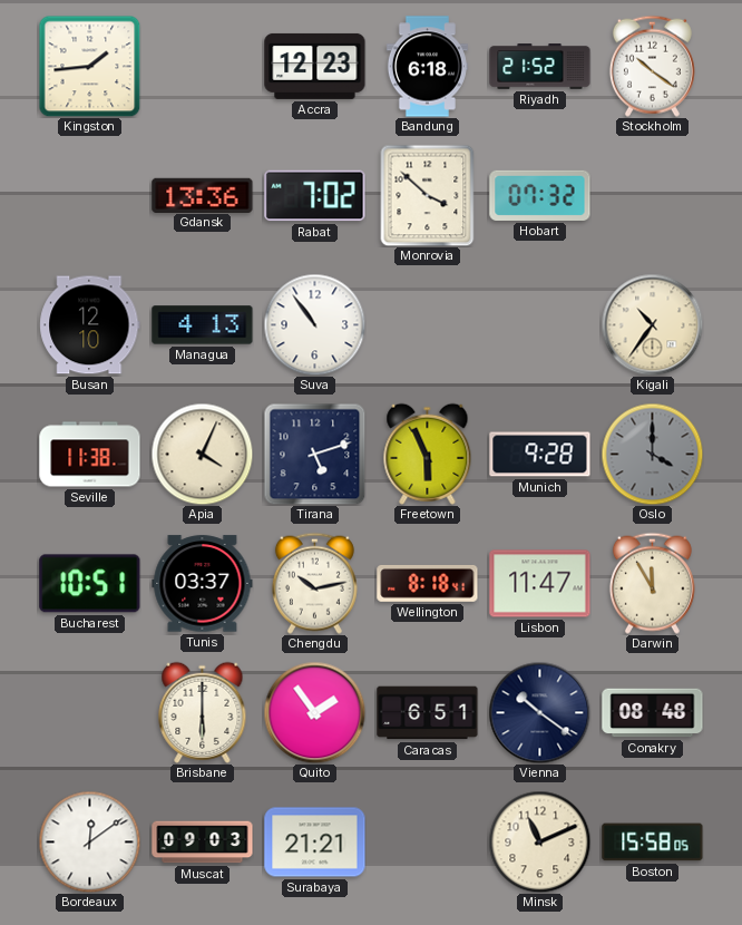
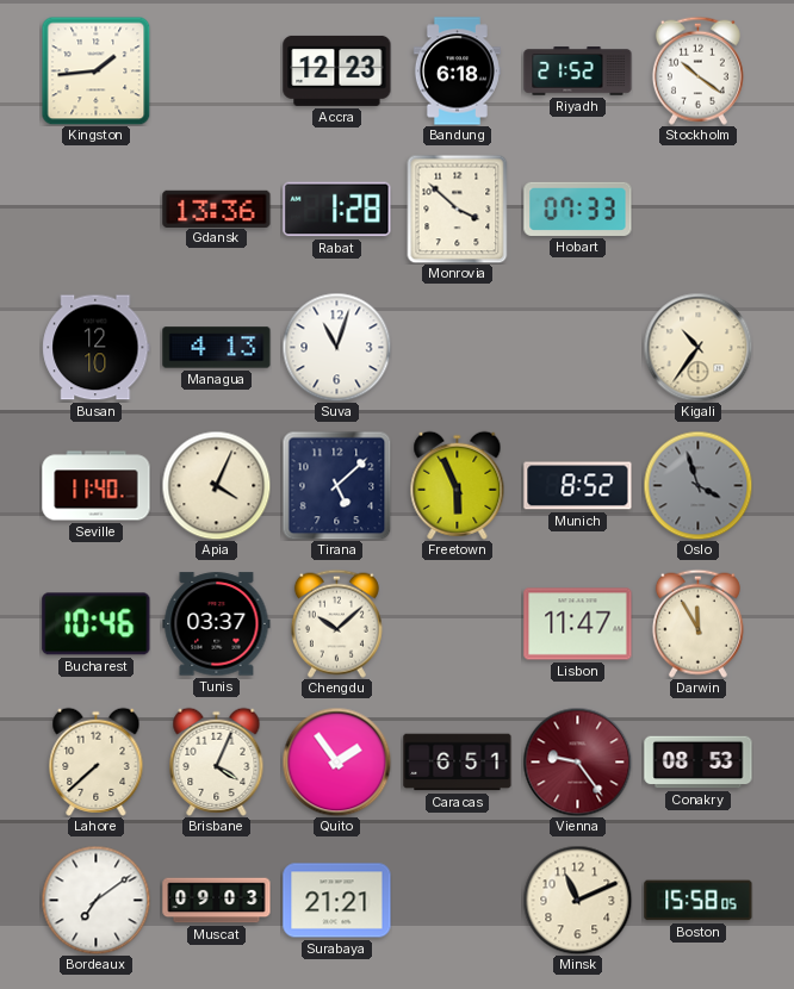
Rabat: 7:02 -> 1:28
Hobart: 07:32 -> 07:33
Suva: 10:54 -> 11:03
Seville: 11:38 -> 11:40
Tirana: 5:12 -> 5:08
Munich: 9:28 -> 8:52
Oslo: 4:00 -> 3:57
Bucharest: 10:51 -> 10:46
Chengdu: 10:13 -> 10:08
Wellington: 8:18 -> none
Lahore: none -> 7:38
Brisbane: 6:00 -> 4:04
Vienna: 10:21 -> 9:24
Vienna dial: navy -> burgundy
Conakry: 08:48 -> 08:53
Bordeaux: 12:09 -> 7:09
